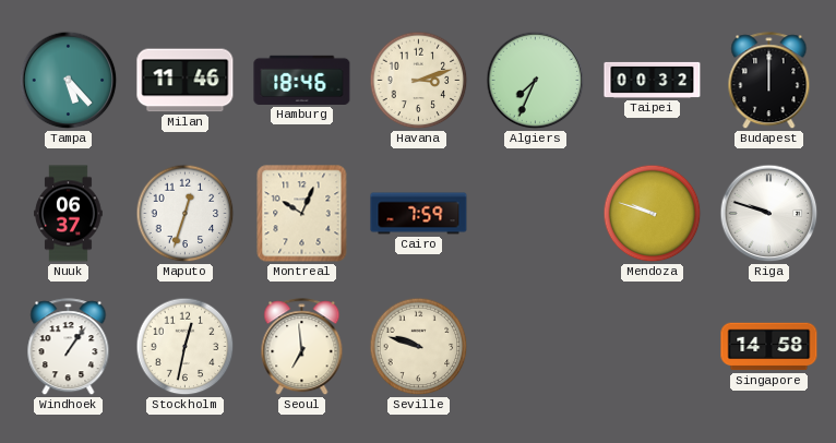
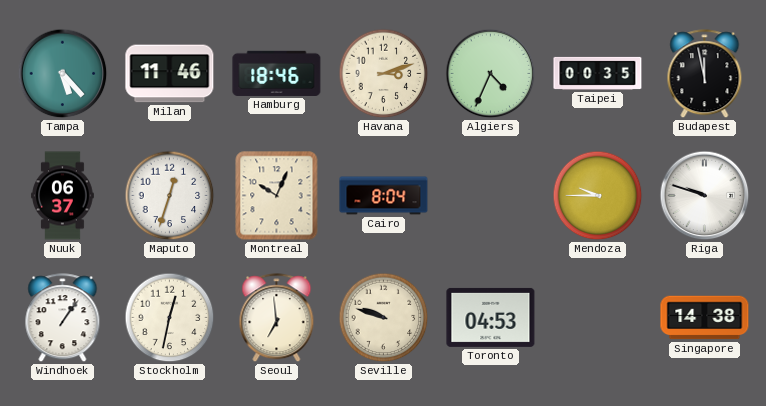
Algiers: 7:34 -> 4:34
Taipei: 00:32 -> 00:35
Budapest: 12:00 -> 11:58
Cairo: 7:59 -> 8:04
Mendoza: 9:48 -> 9:45
Toronto: none -> 04:53
Singapore: 14:58 -> 14:38
